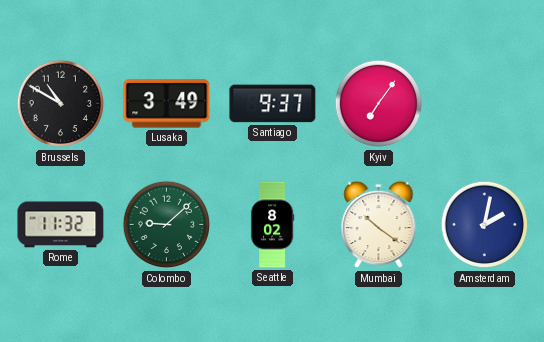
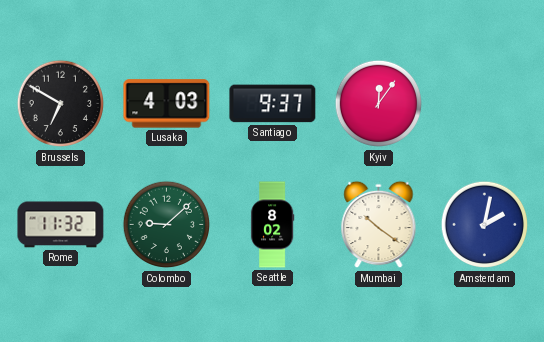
Brussels: 10:50 -> 6:50
Lusaka: 3:49 -> 4:03
Kyiv: 7:06 -> 12:06
